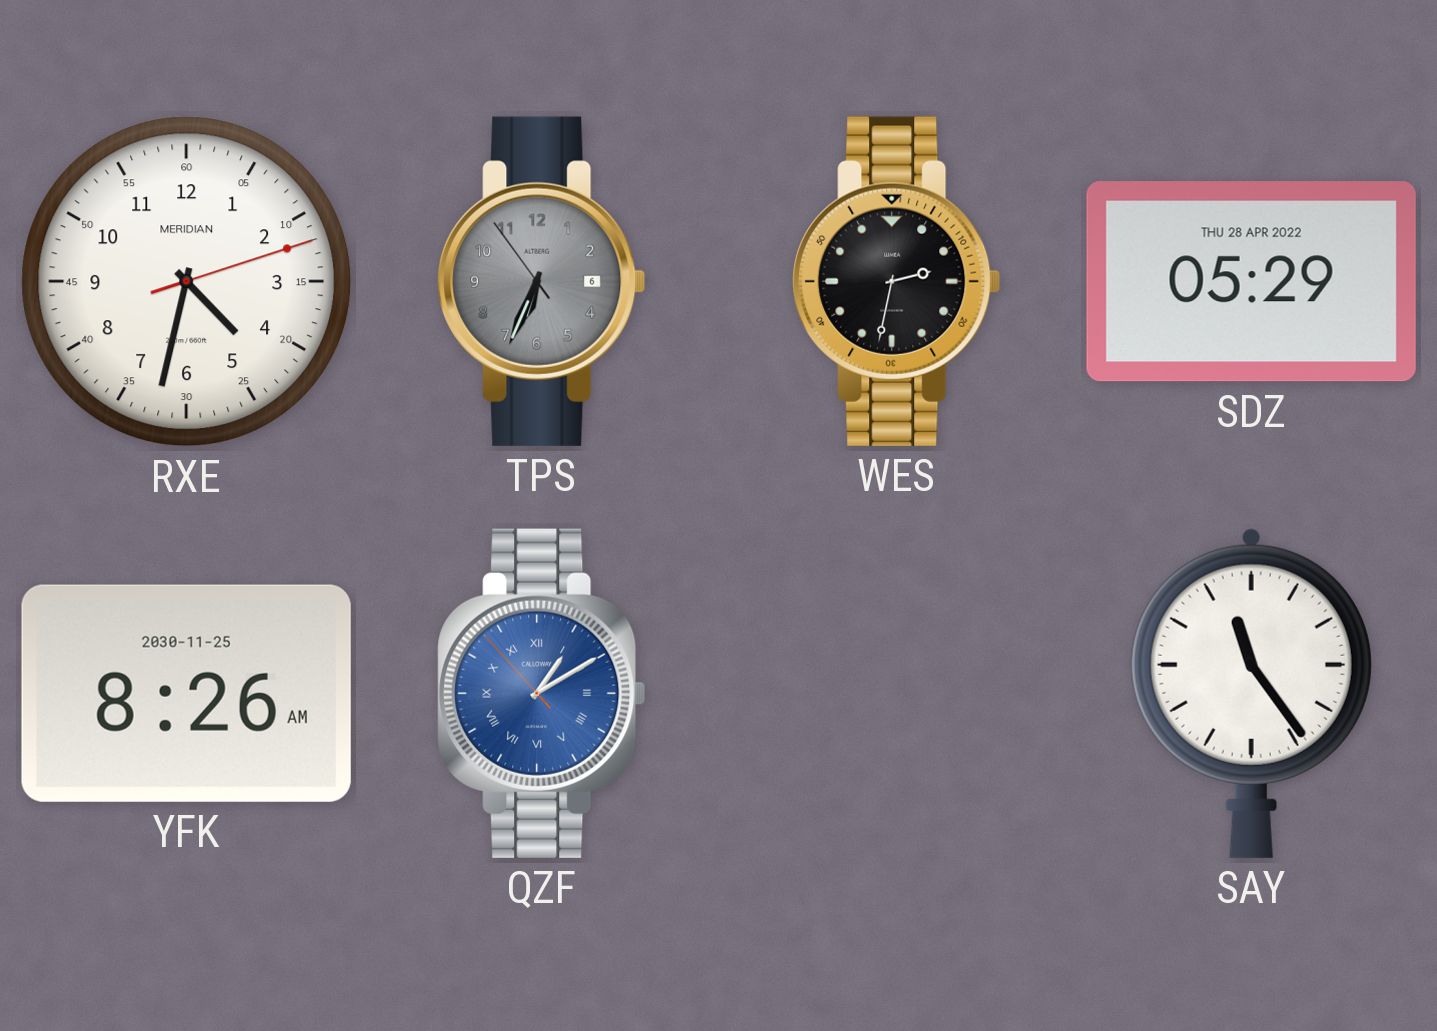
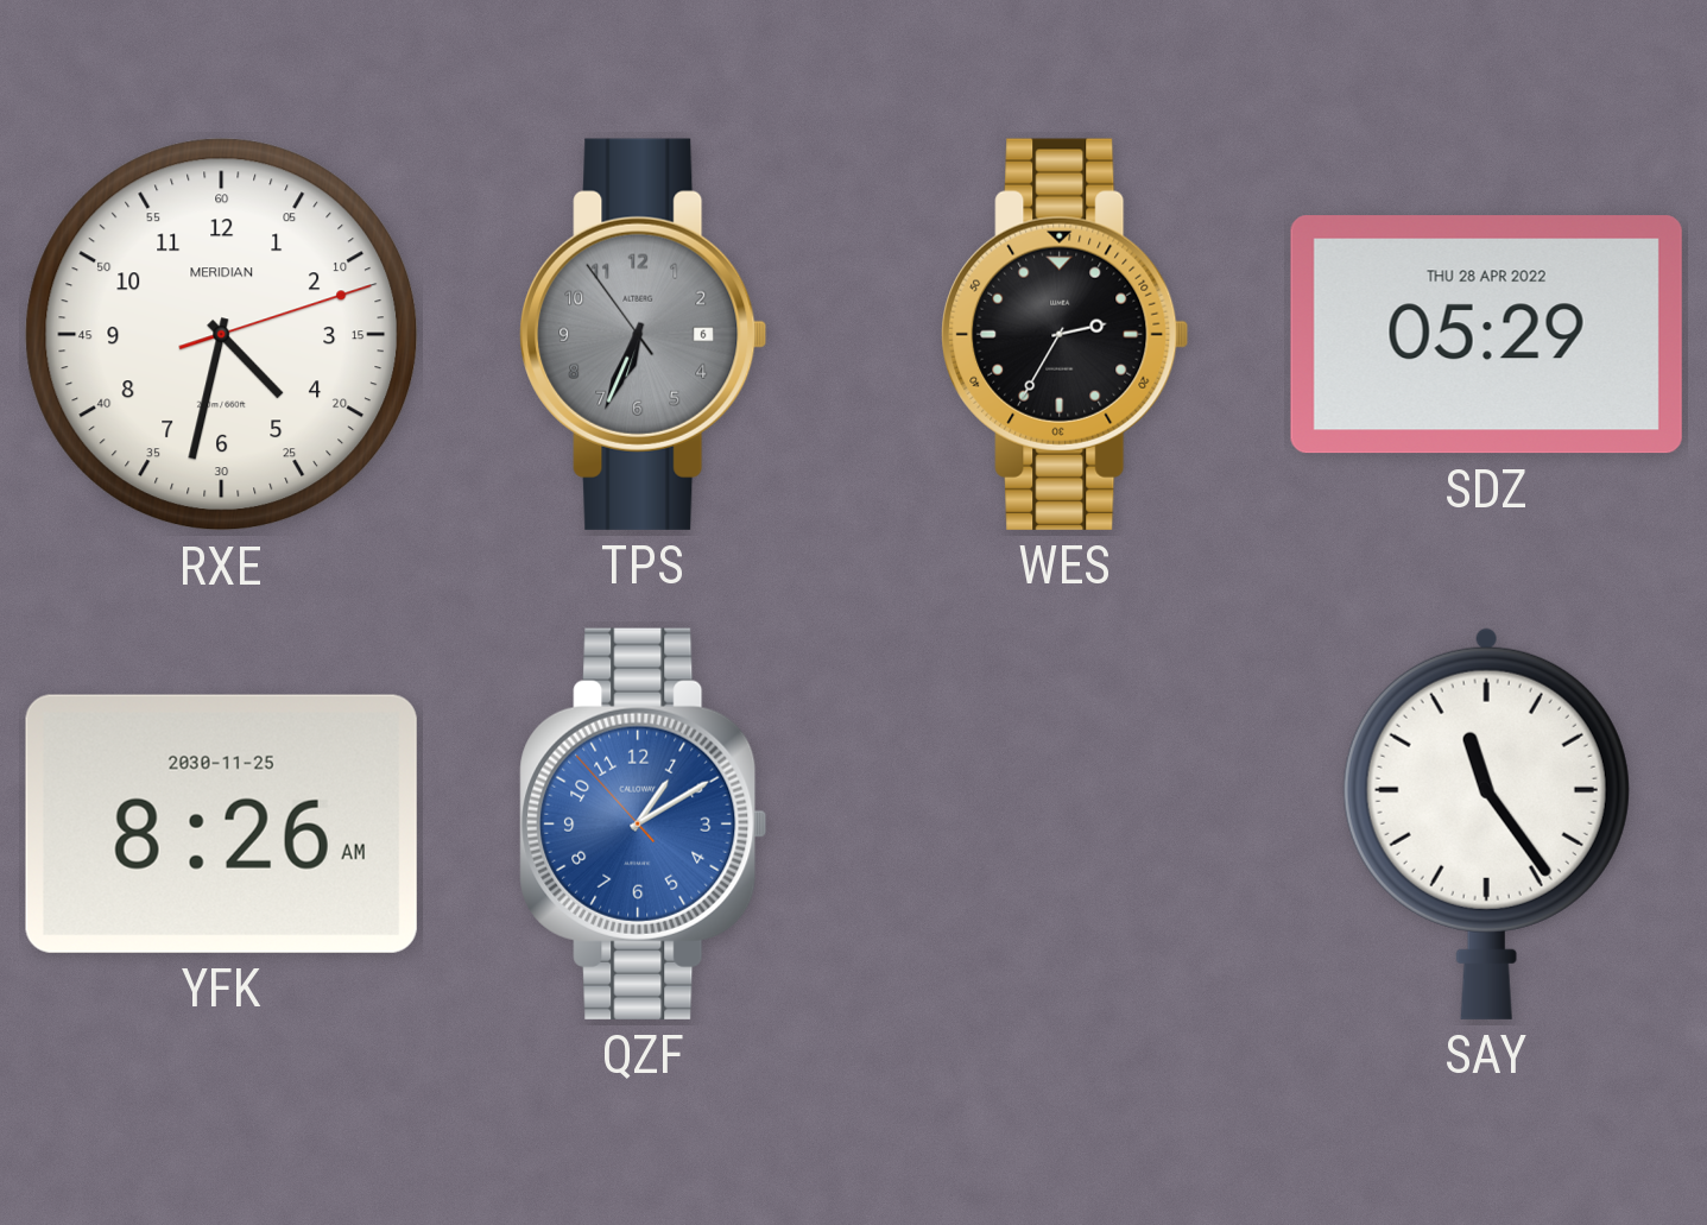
WES: 2:32 -> 2:35
QZF numerals: Roman -> Arabic
